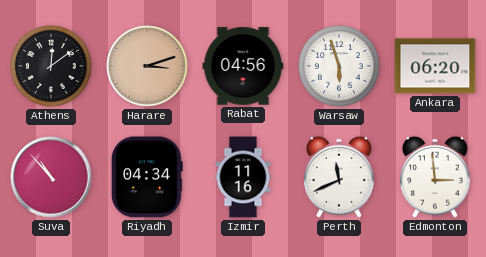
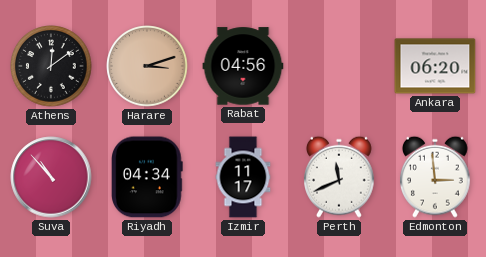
Warsaw: 5:57 -> none
Izmir: 11:16 -> 11:17
